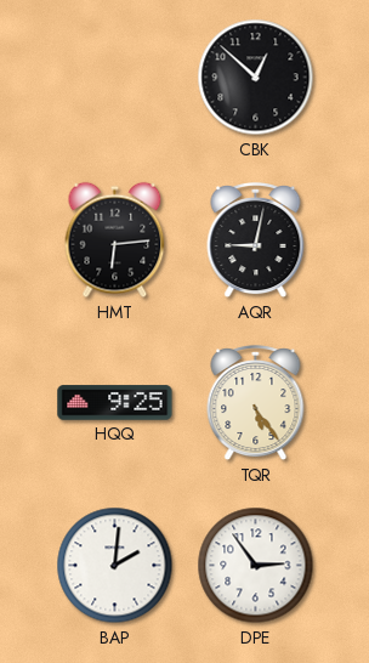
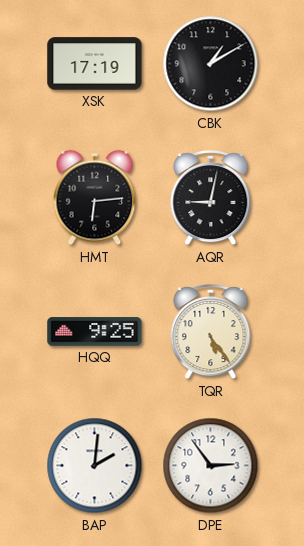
XSK: none -> 17:19
CBK: 12:52 -> 1:10
